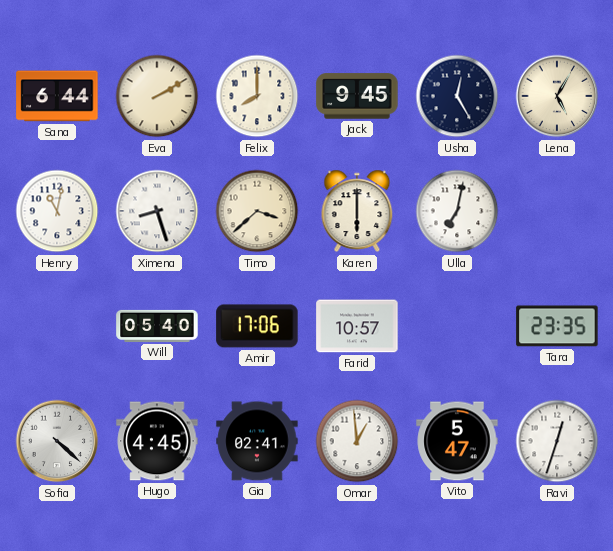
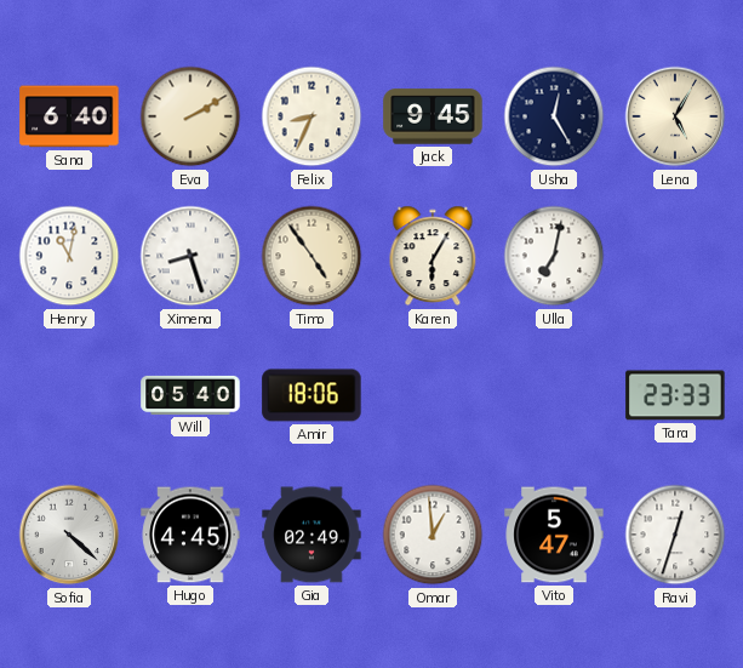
Sana: 6:44 -> 6:40
Felix: 8:00 -> 8:34
Timo: 3:38 -> 4:54
Karen: 6:00 -> 6:05
Amir: 17:06 -> 18:06
Farid: 10:57 -> none
Tara: 23:35 -> 23:33
Gia: 02:41 -> 02:49
